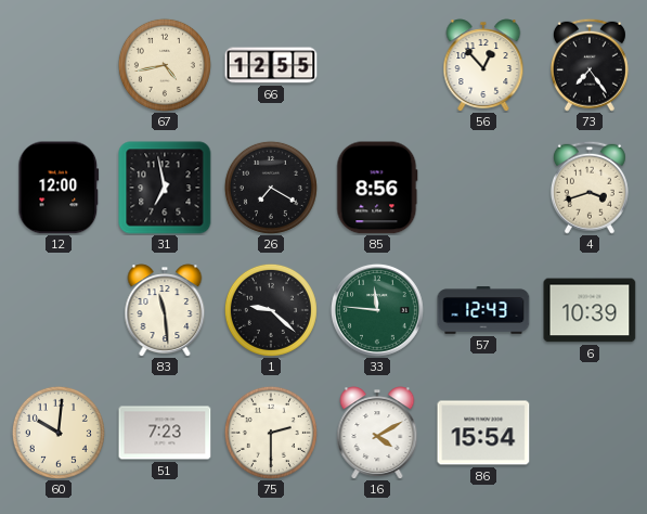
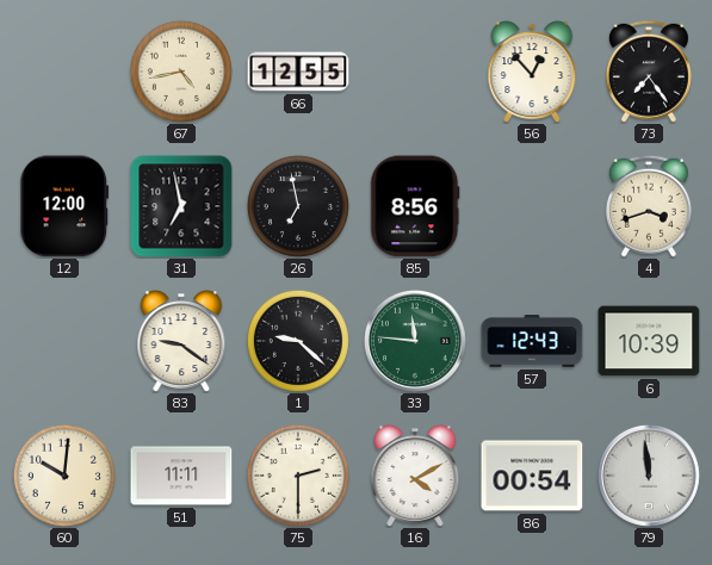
26: 7:20 -> 6:58
83: 11:29 -> 9:21
51: 7:23 -> 11:11
86: 15:54 -> 00:54
79: none -> 11:59
